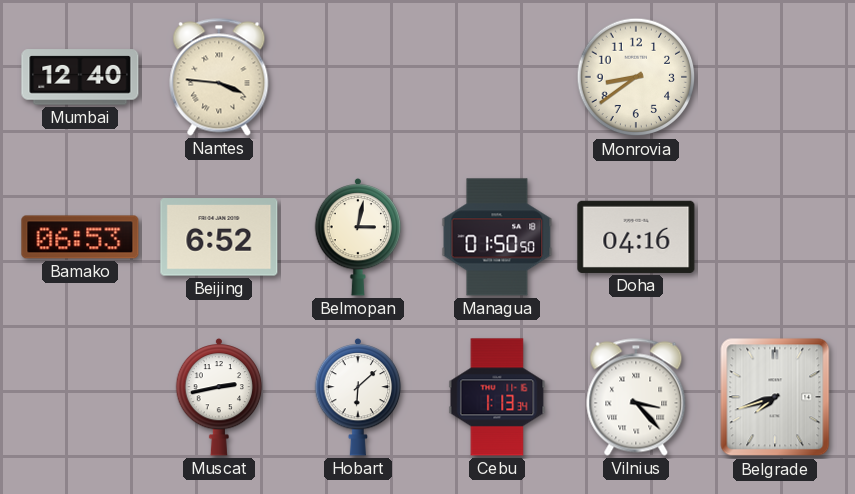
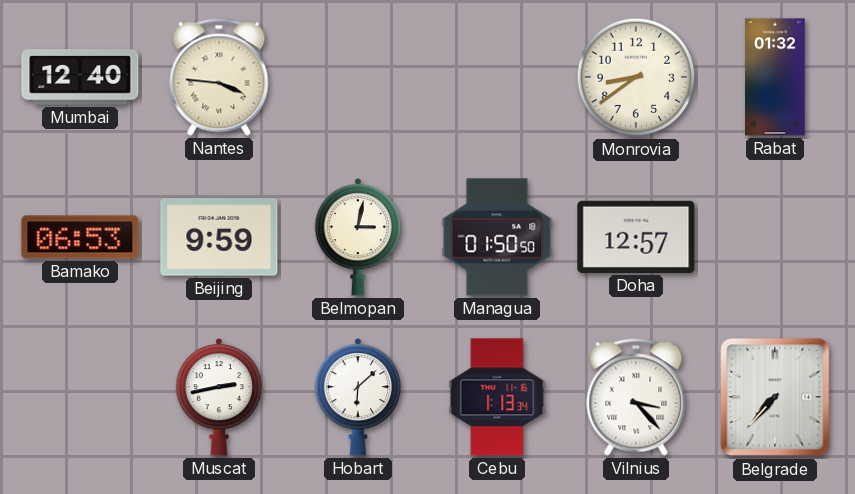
Rabat: none -> 01:32
Beijing: 6:52 -> 9:59
Doha: 04:16 -> 12:57
Belgrade: 7:42 -> 7:37
